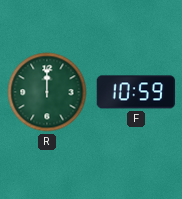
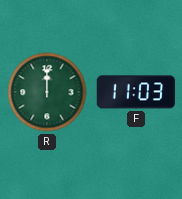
F: 10:59 -> 11:03
